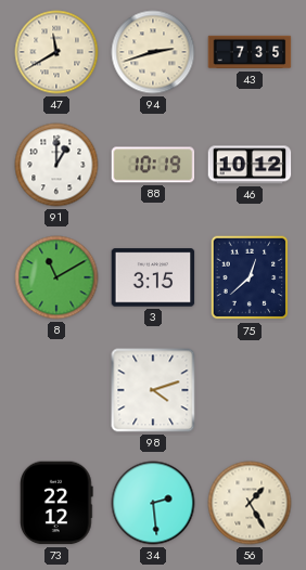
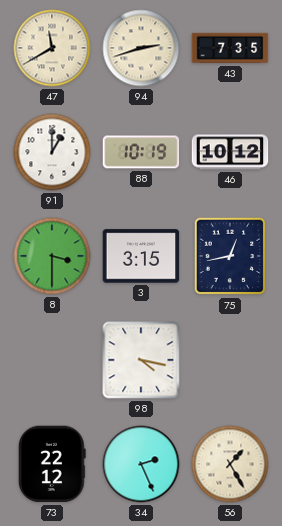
8: 11:10 -> 3:30
75: 12:38 -> 12:43
98: 4:12 -> 4:17
34: 2:29 -> 2:26
